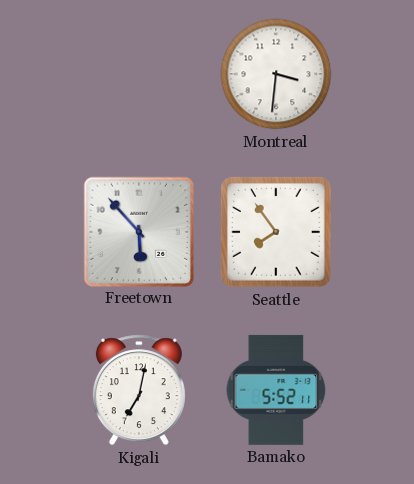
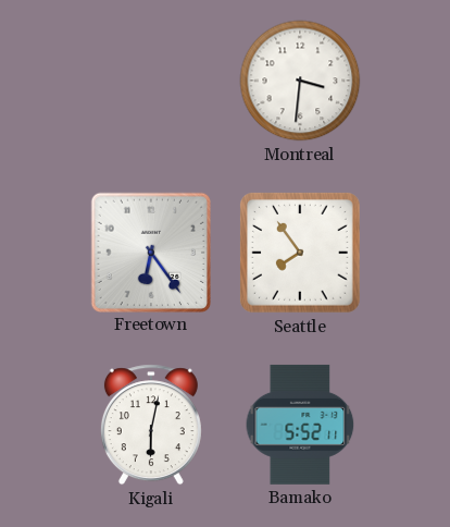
Freetown: 5:53 -> 6:24
Kigali: 7:02 -> 6:02
